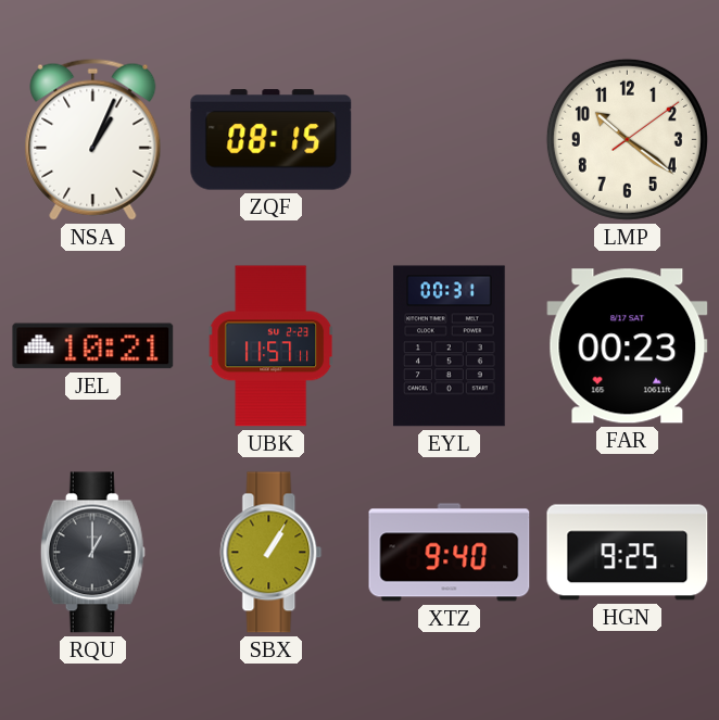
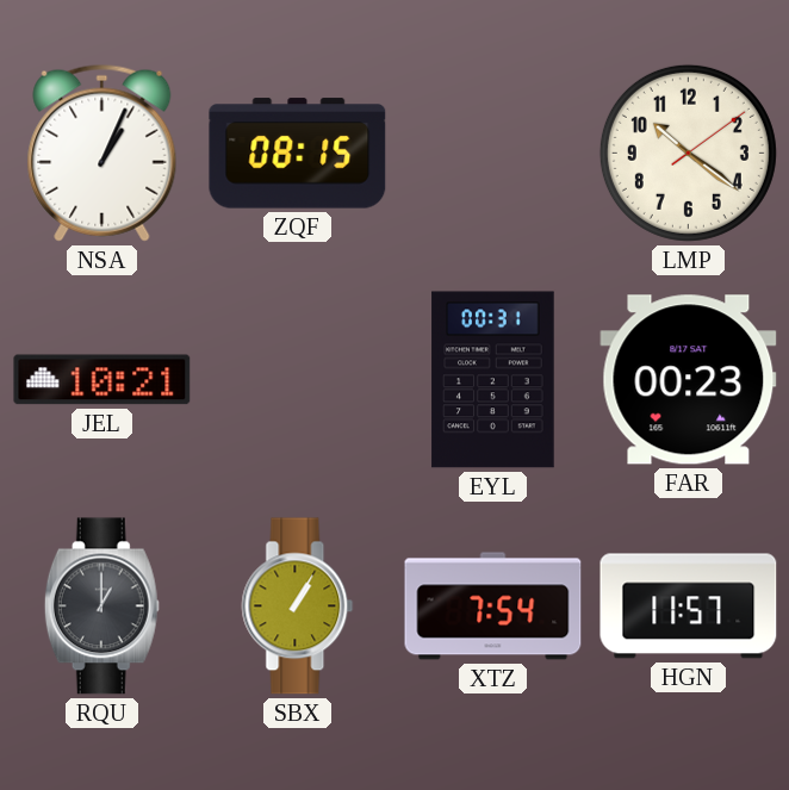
UBK: 11:57 -> none
XTZ: 9:40 -> 7:54
HGN: 9:25 -> 11:57
